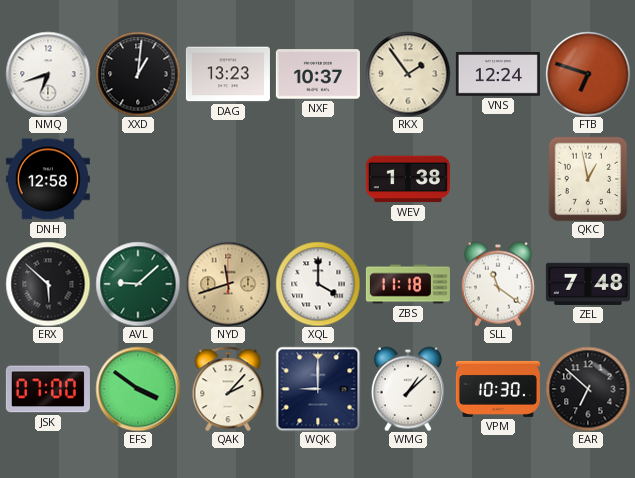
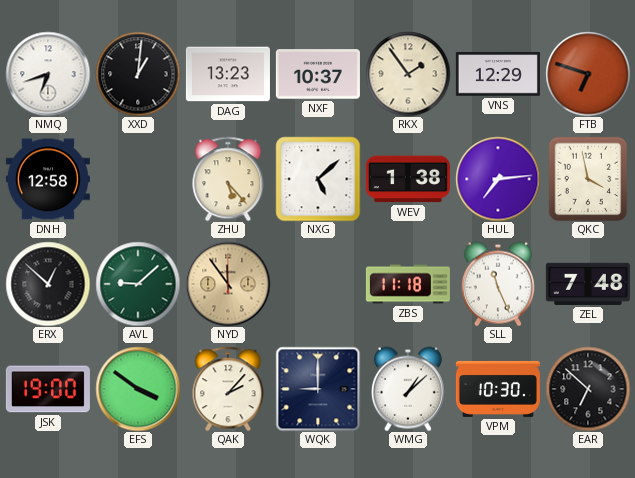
VNS: 12:24 -> 12:29
ZHU: none -> 5:23
NXG: none -> 5:08
HUL: none -> 7:14
QKC: 12:58 -> 3:58
ERX: 5:52 -> 12:52
NYD: 11:42 -> 11:54
XQL: 4:00 -> none
SLL: 11:21 -> 11:26
JSK: 07:00 -> 19:00
